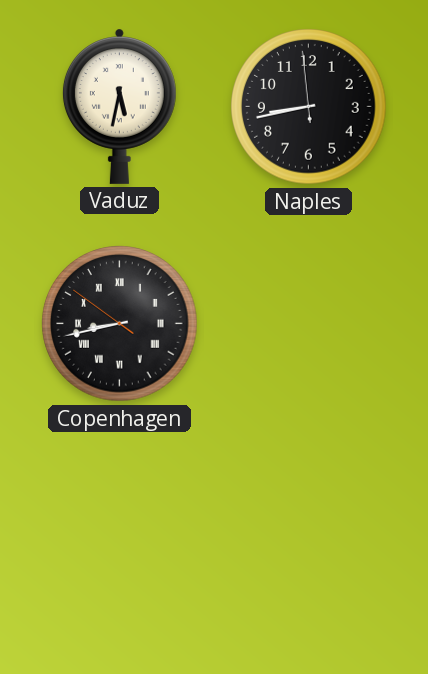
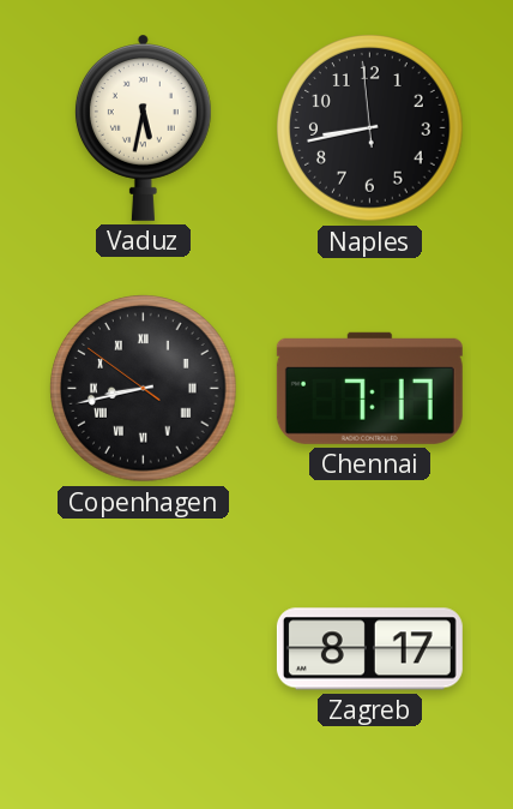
Chennai: none -> 7:17
Zagreb: none -> 8:17
